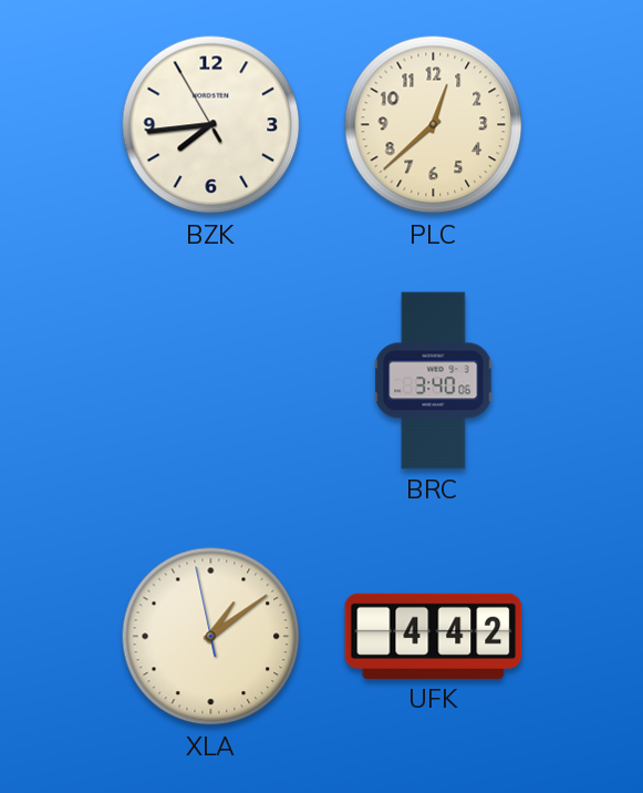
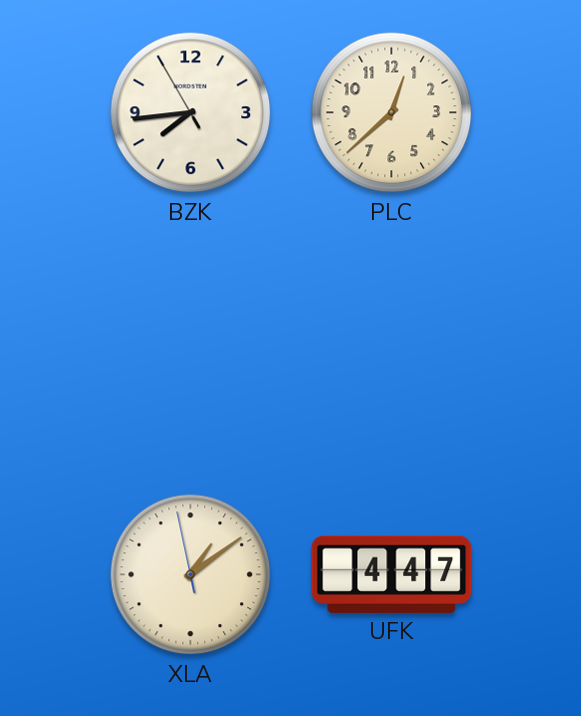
BRC: 3:40 -> none
UFK: 4:42 -> 4:47
